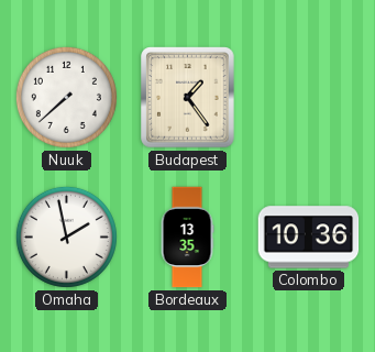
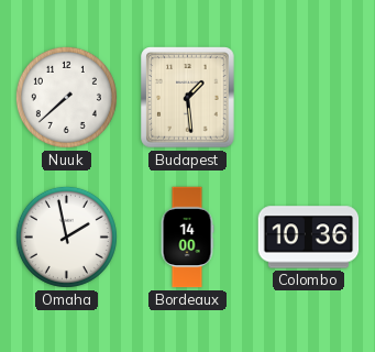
Budapest: 1:24 -> 1:29
Bordeaux: 13:35 -> 14:00
